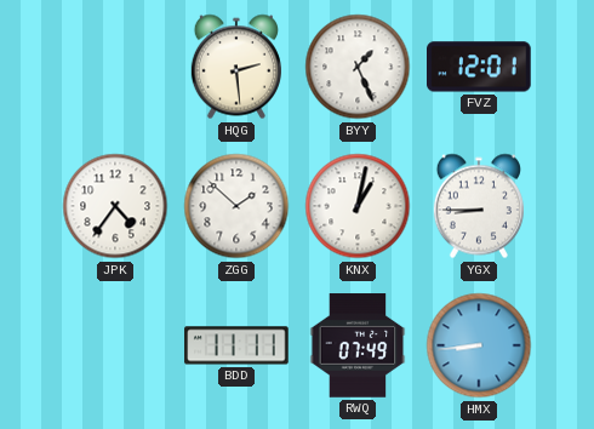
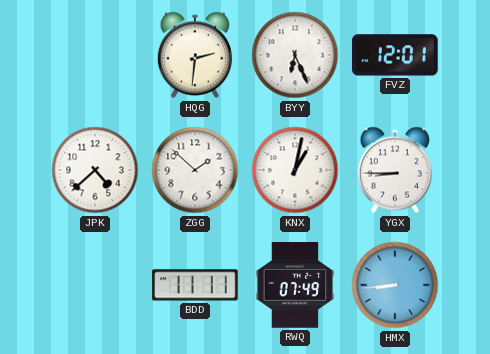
HQG: 2:29 -> 2:31
BYY: 1:26 -> 6:26
JPK: 4:36 -> 4:38
